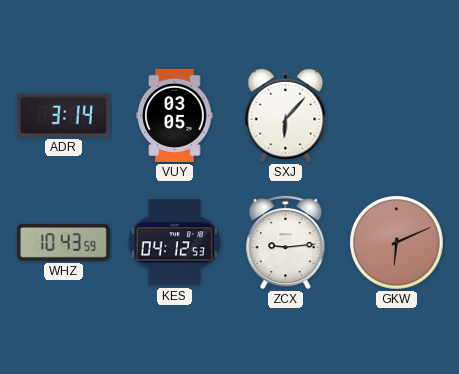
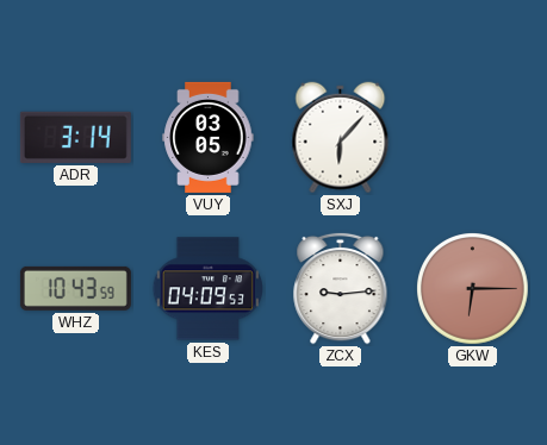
KES: 04:12 -> 04:09
GKW: 6:11 -> 6:15
